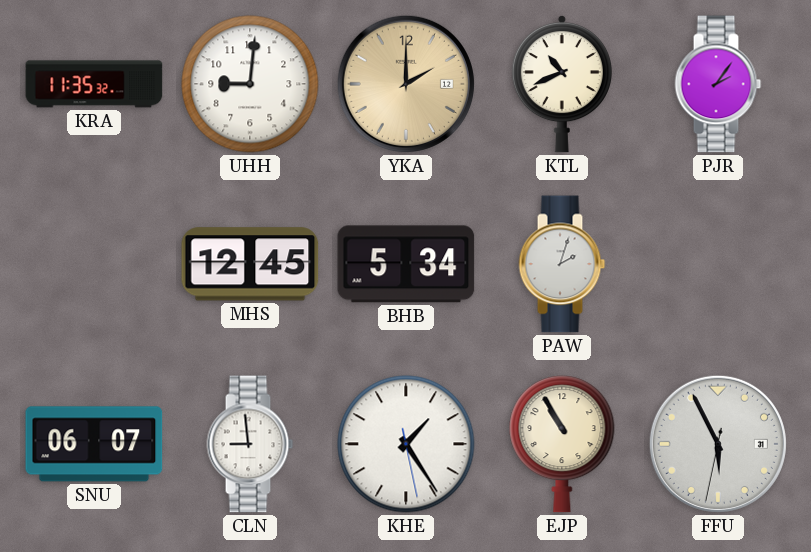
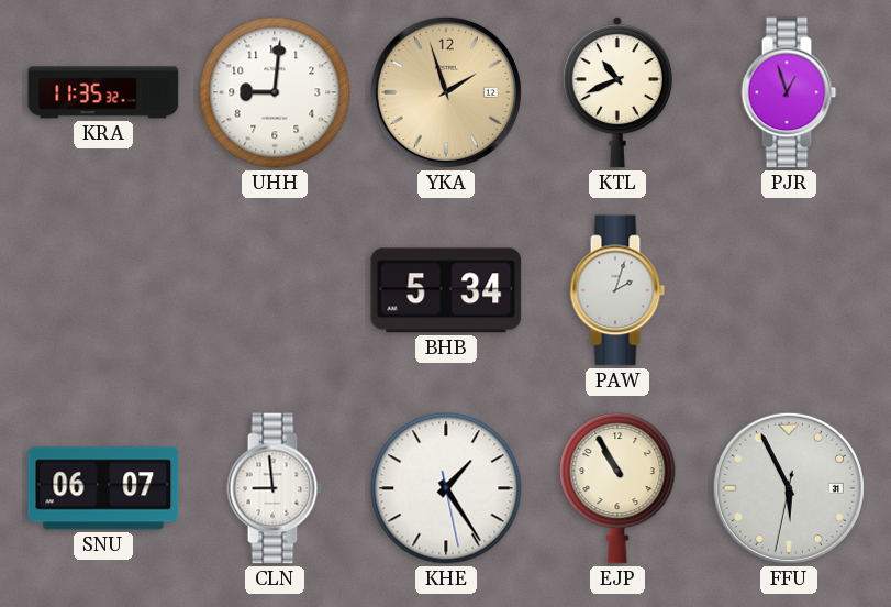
YKA: 2:00 -> 1:57
PJR: 2:06 -> 12:57
MHS: 12:45 -> none
